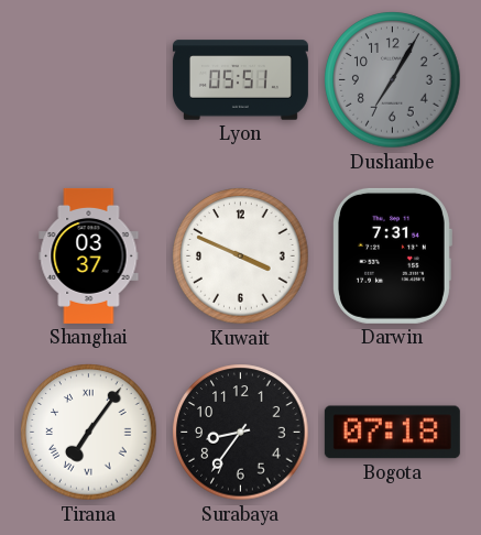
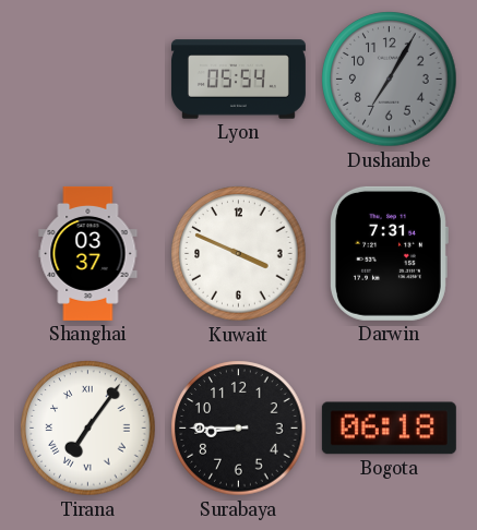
Lyon: 05:51 -> 05:54
Surabaya: 8:36 -> 8:45
Bogota: 07:18 -> 06:18
